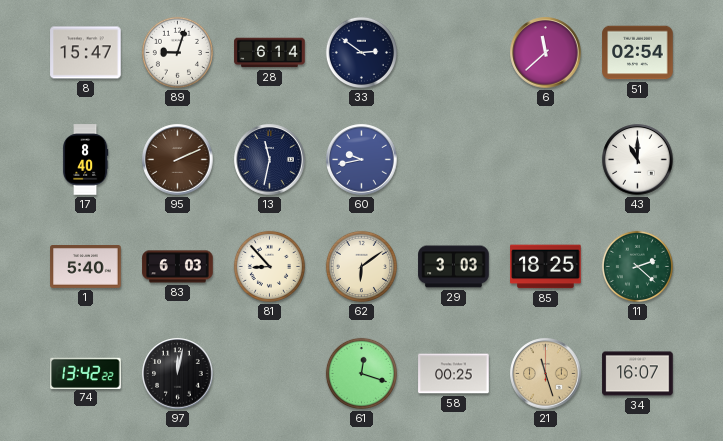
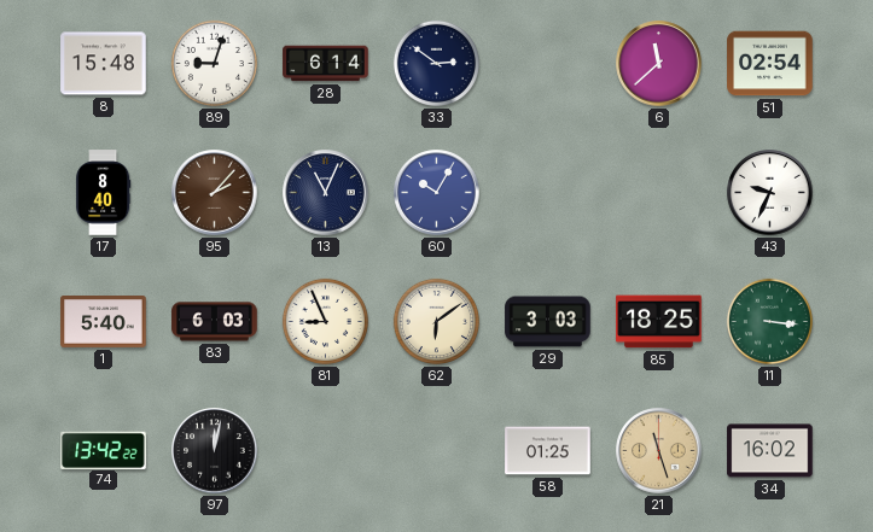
8: 15:47 -> 15:48
95: 2:11 -> 2:07
13: 11:32 -> 11:04
60: 9:43 -> 10:05
43: 11:00 -> 9:34
81: 8:53 -> 8:56
11: 2:22 -> 3:16
61: 12:18 -> none
58: 00:25 -> 01:25
34: 16:07 -> 16:02
